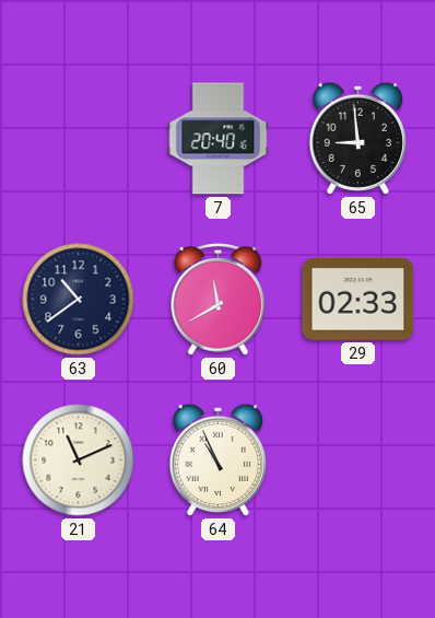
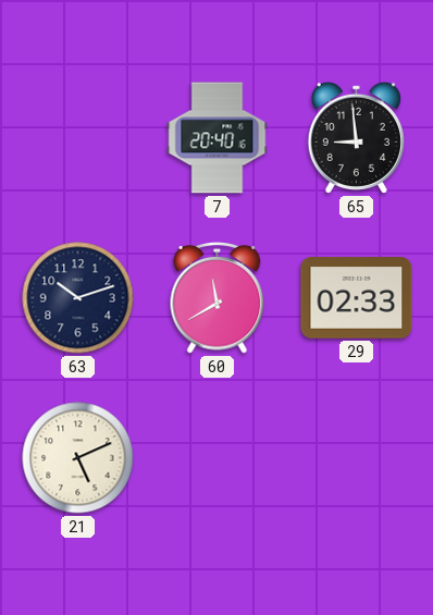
63: 10:39 -> 10:12
21: 11:11 -> 5:11
64: 10:56 -> none
